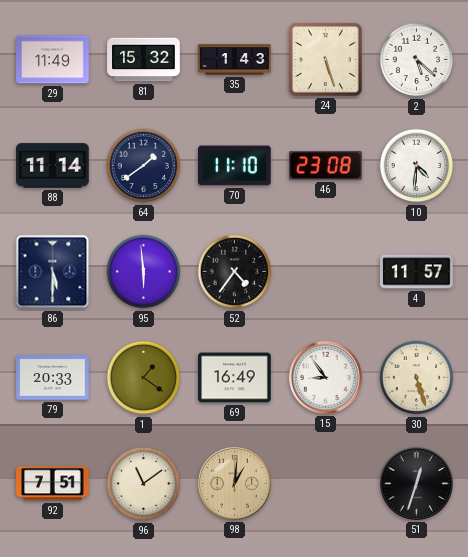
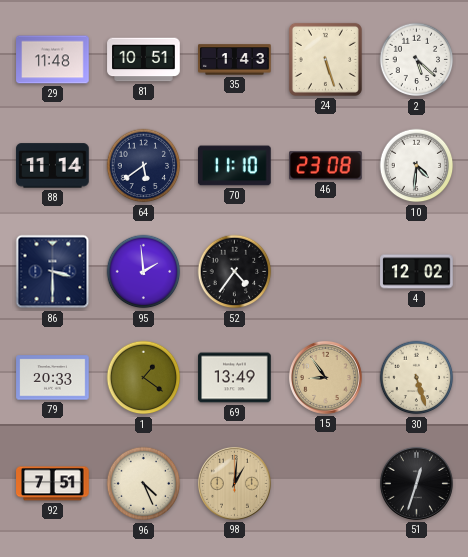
29: 11:49 -> 11:48
81: 15:32 -> 10:51
64: 1:39 -> 5:39
86: 5:30 -> 3:30
95: 5:59 -> 1:59
4: 11:57 -> 12:02
69: 16:49 -> 13:49
15 dial: white -> champagne
96: 11:09 -> 4:26
